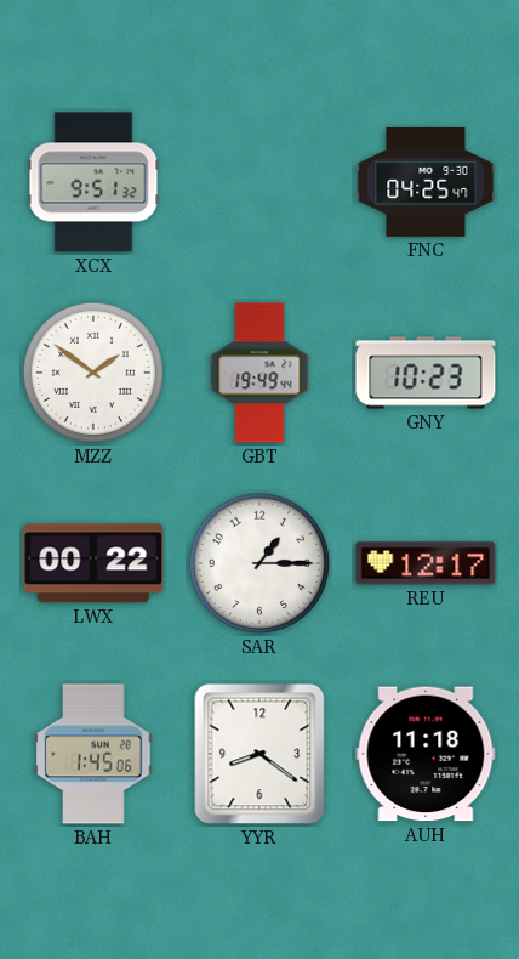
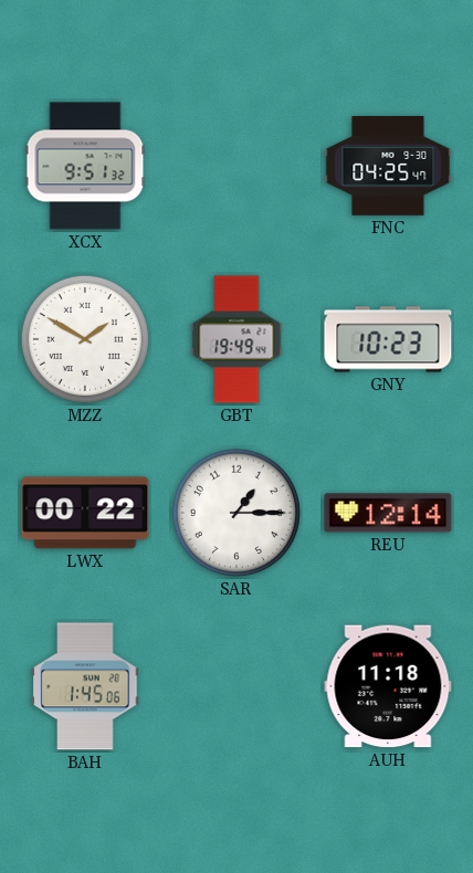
MZZ: 1:51 -> 1:50
REU: 12:17 -> 12:14
YYR: 8:21 -> none
